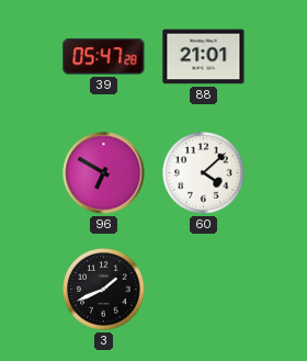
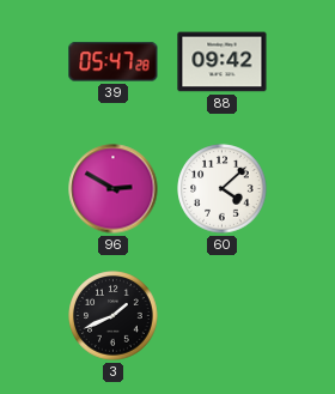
88: 21:01 -> 09:42
96: 6:50 -> 2:50
